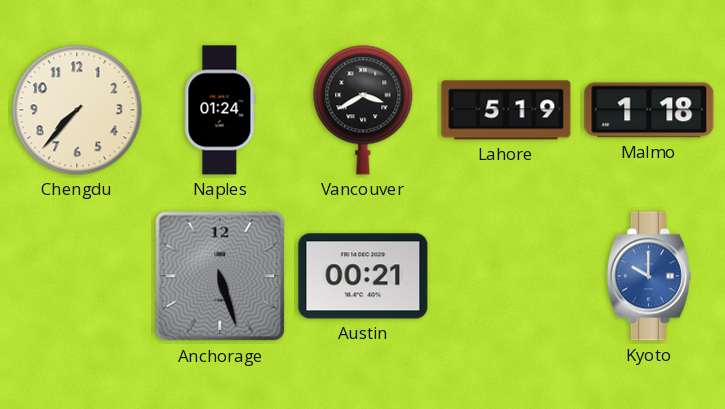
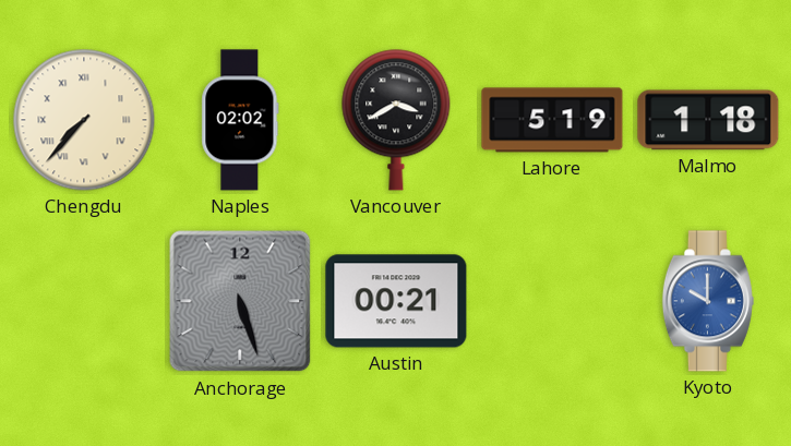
Chengdu numerals: Arabic -> Roman
Naples: 01:24 -> 02:02
